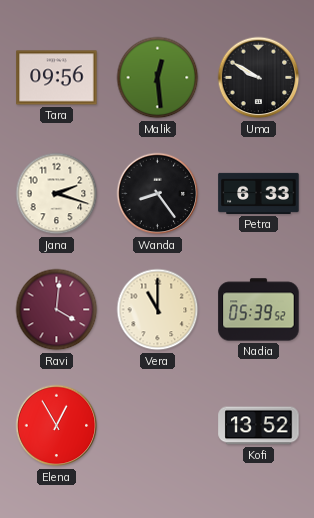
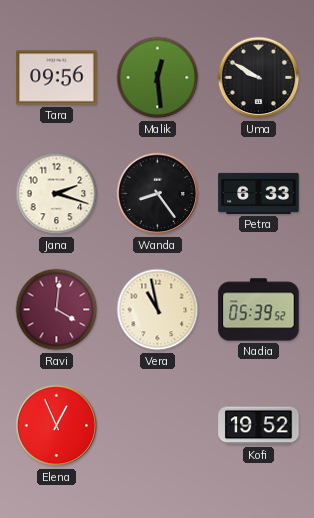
Vera: 11:00 -> 10:58
Elena: 12:55 -> 12:56
Kofi: 13:52 -> 19:52
